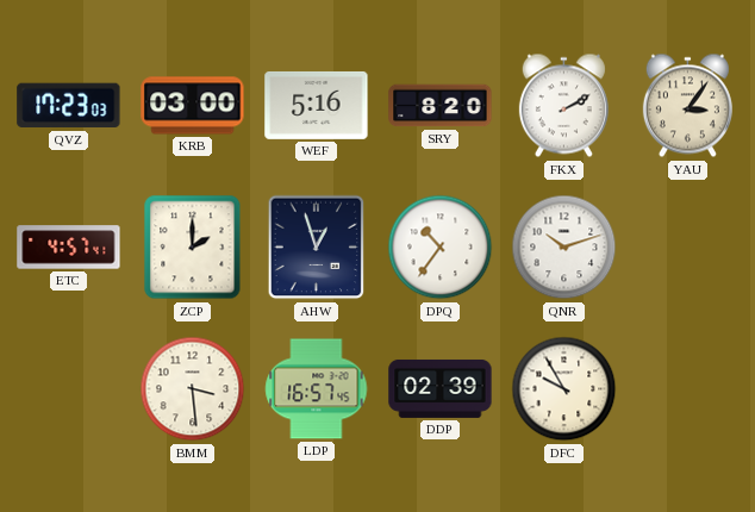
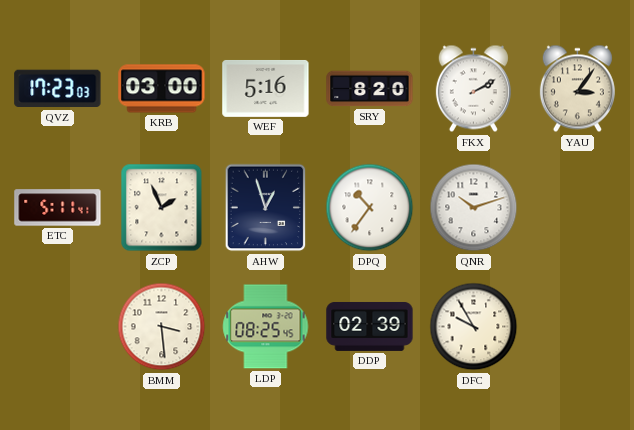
ETC: 4:57 -> 5:11
ZCP: 2:00 -> 1:56
LDP: 16:57 -> 08:25
